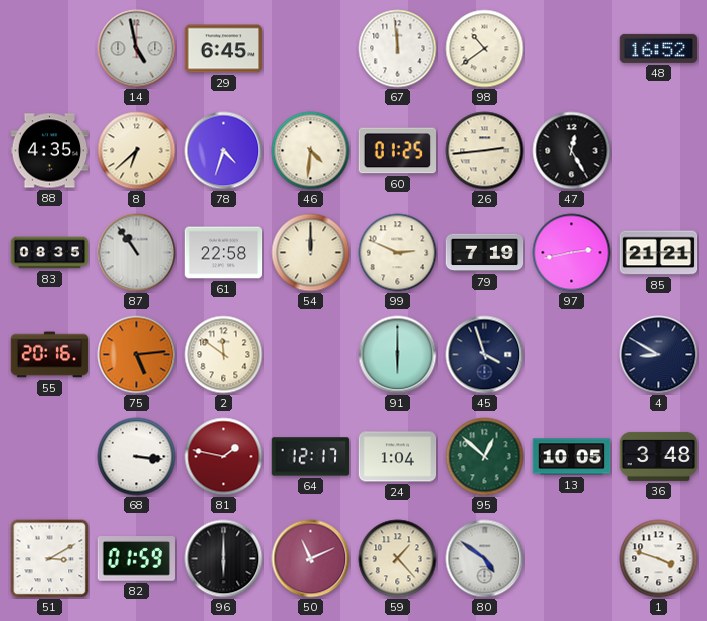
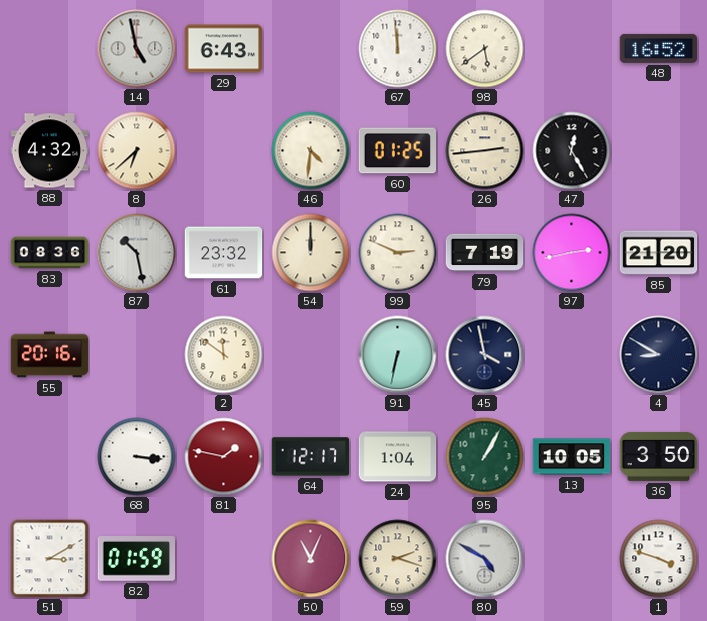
29: 6:45 -> 6:43
98: 10:39 -> 5:39
88: 4:35 -> 4:32
78: 4:33 -> none
83: 08:35 -> 08:36
87: 10:54 -> 10:28
61: 22:58 -> 23:32
85: 21:21 -> 21:20
75: 5:14 -> none
91: 6:00 -> 6:32
45: 3:57 -> 3:58
95: 12:52 -> 1:05
36: 3:48 -> 3:50
96: 6:00 -> none
50: 11:11 -> 11:04
59: 1:23 -> 2:18
80: 4:51 -> 4:50
